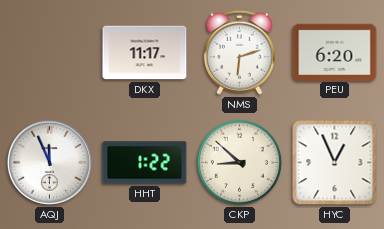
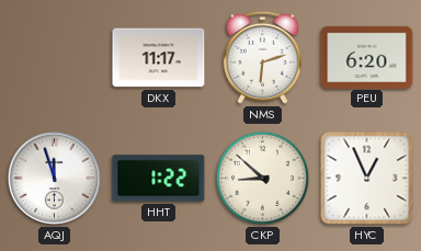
AQJ: 11:56 -> 11:57
